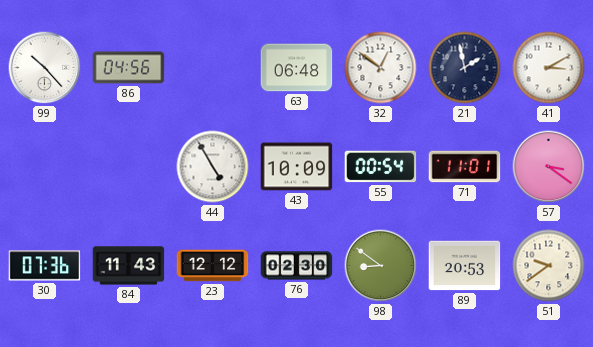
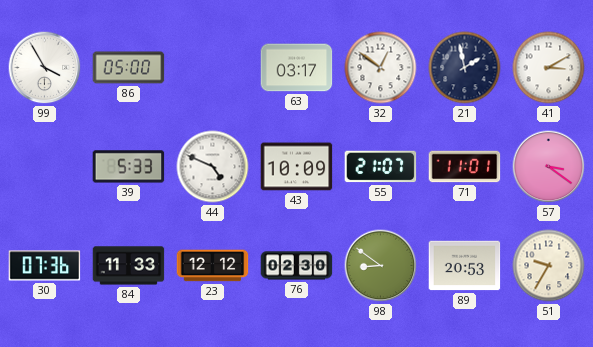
99: 10:23 -> 3:55
86: 04:56 -> 05:00
63: 06:48 -> 03:17
39: none -> 5:33
44: 4:55 -> 4:49
55: 00:54 -> 21:07
84: 11:43 -> 11:33
51: 9:39 -> 9:35
